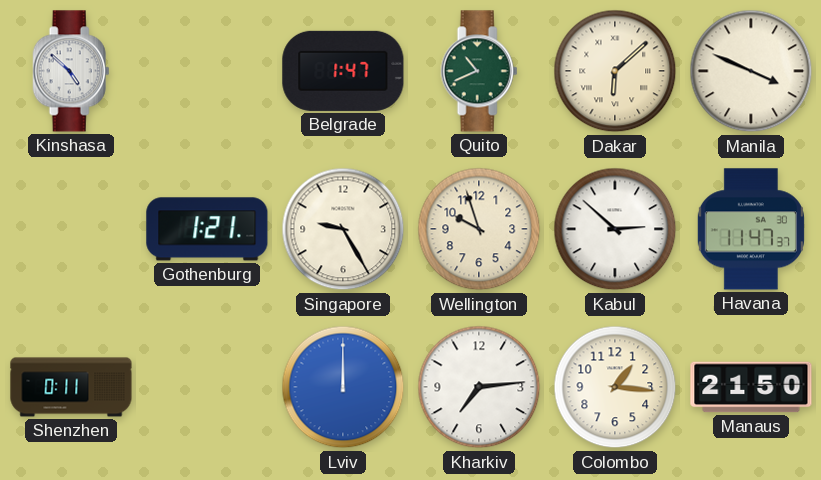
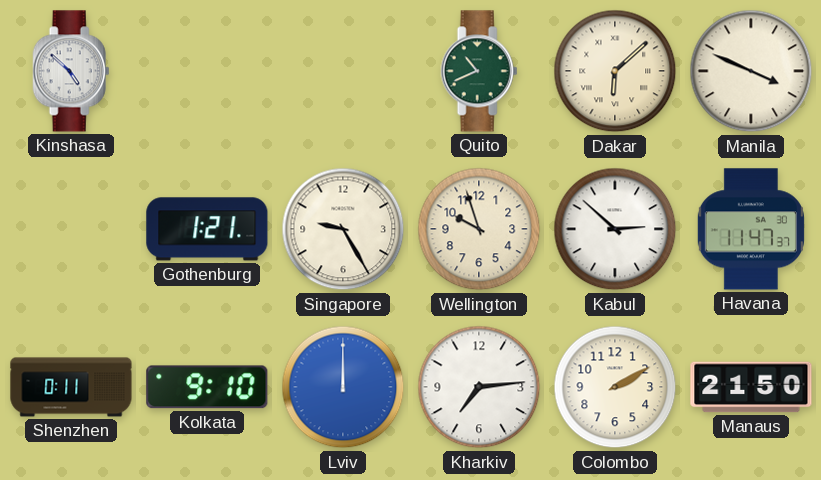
Belgrade: 1:47 -> none
Kolkata: none -> 9:10
Colombo: 1:16 -> 2:10
